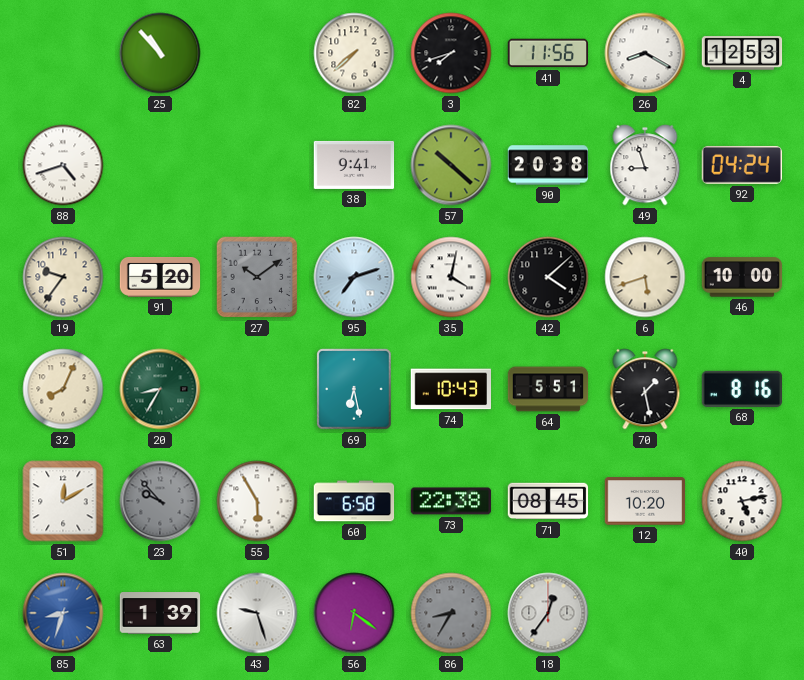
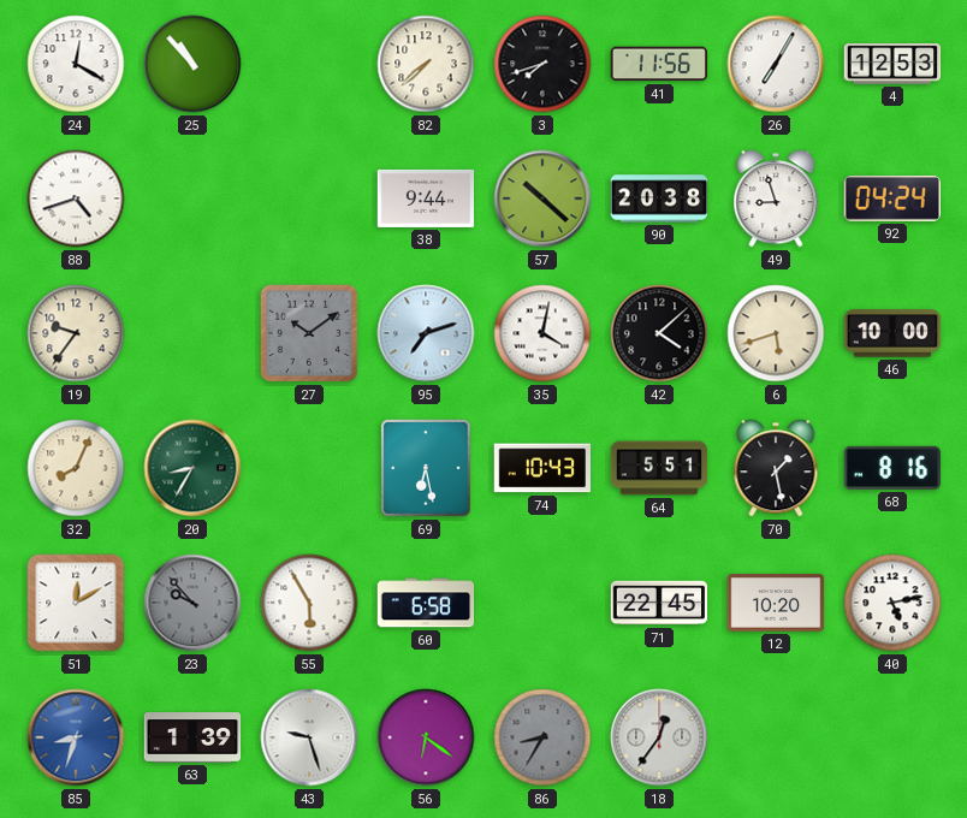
24: none -> 12:20
26: 8:20 -> 7:05
38: 9:41 -> 9:44
91: 5:20 -> none
73: 22:38 -> none
71: 08:45 -> 22:45
